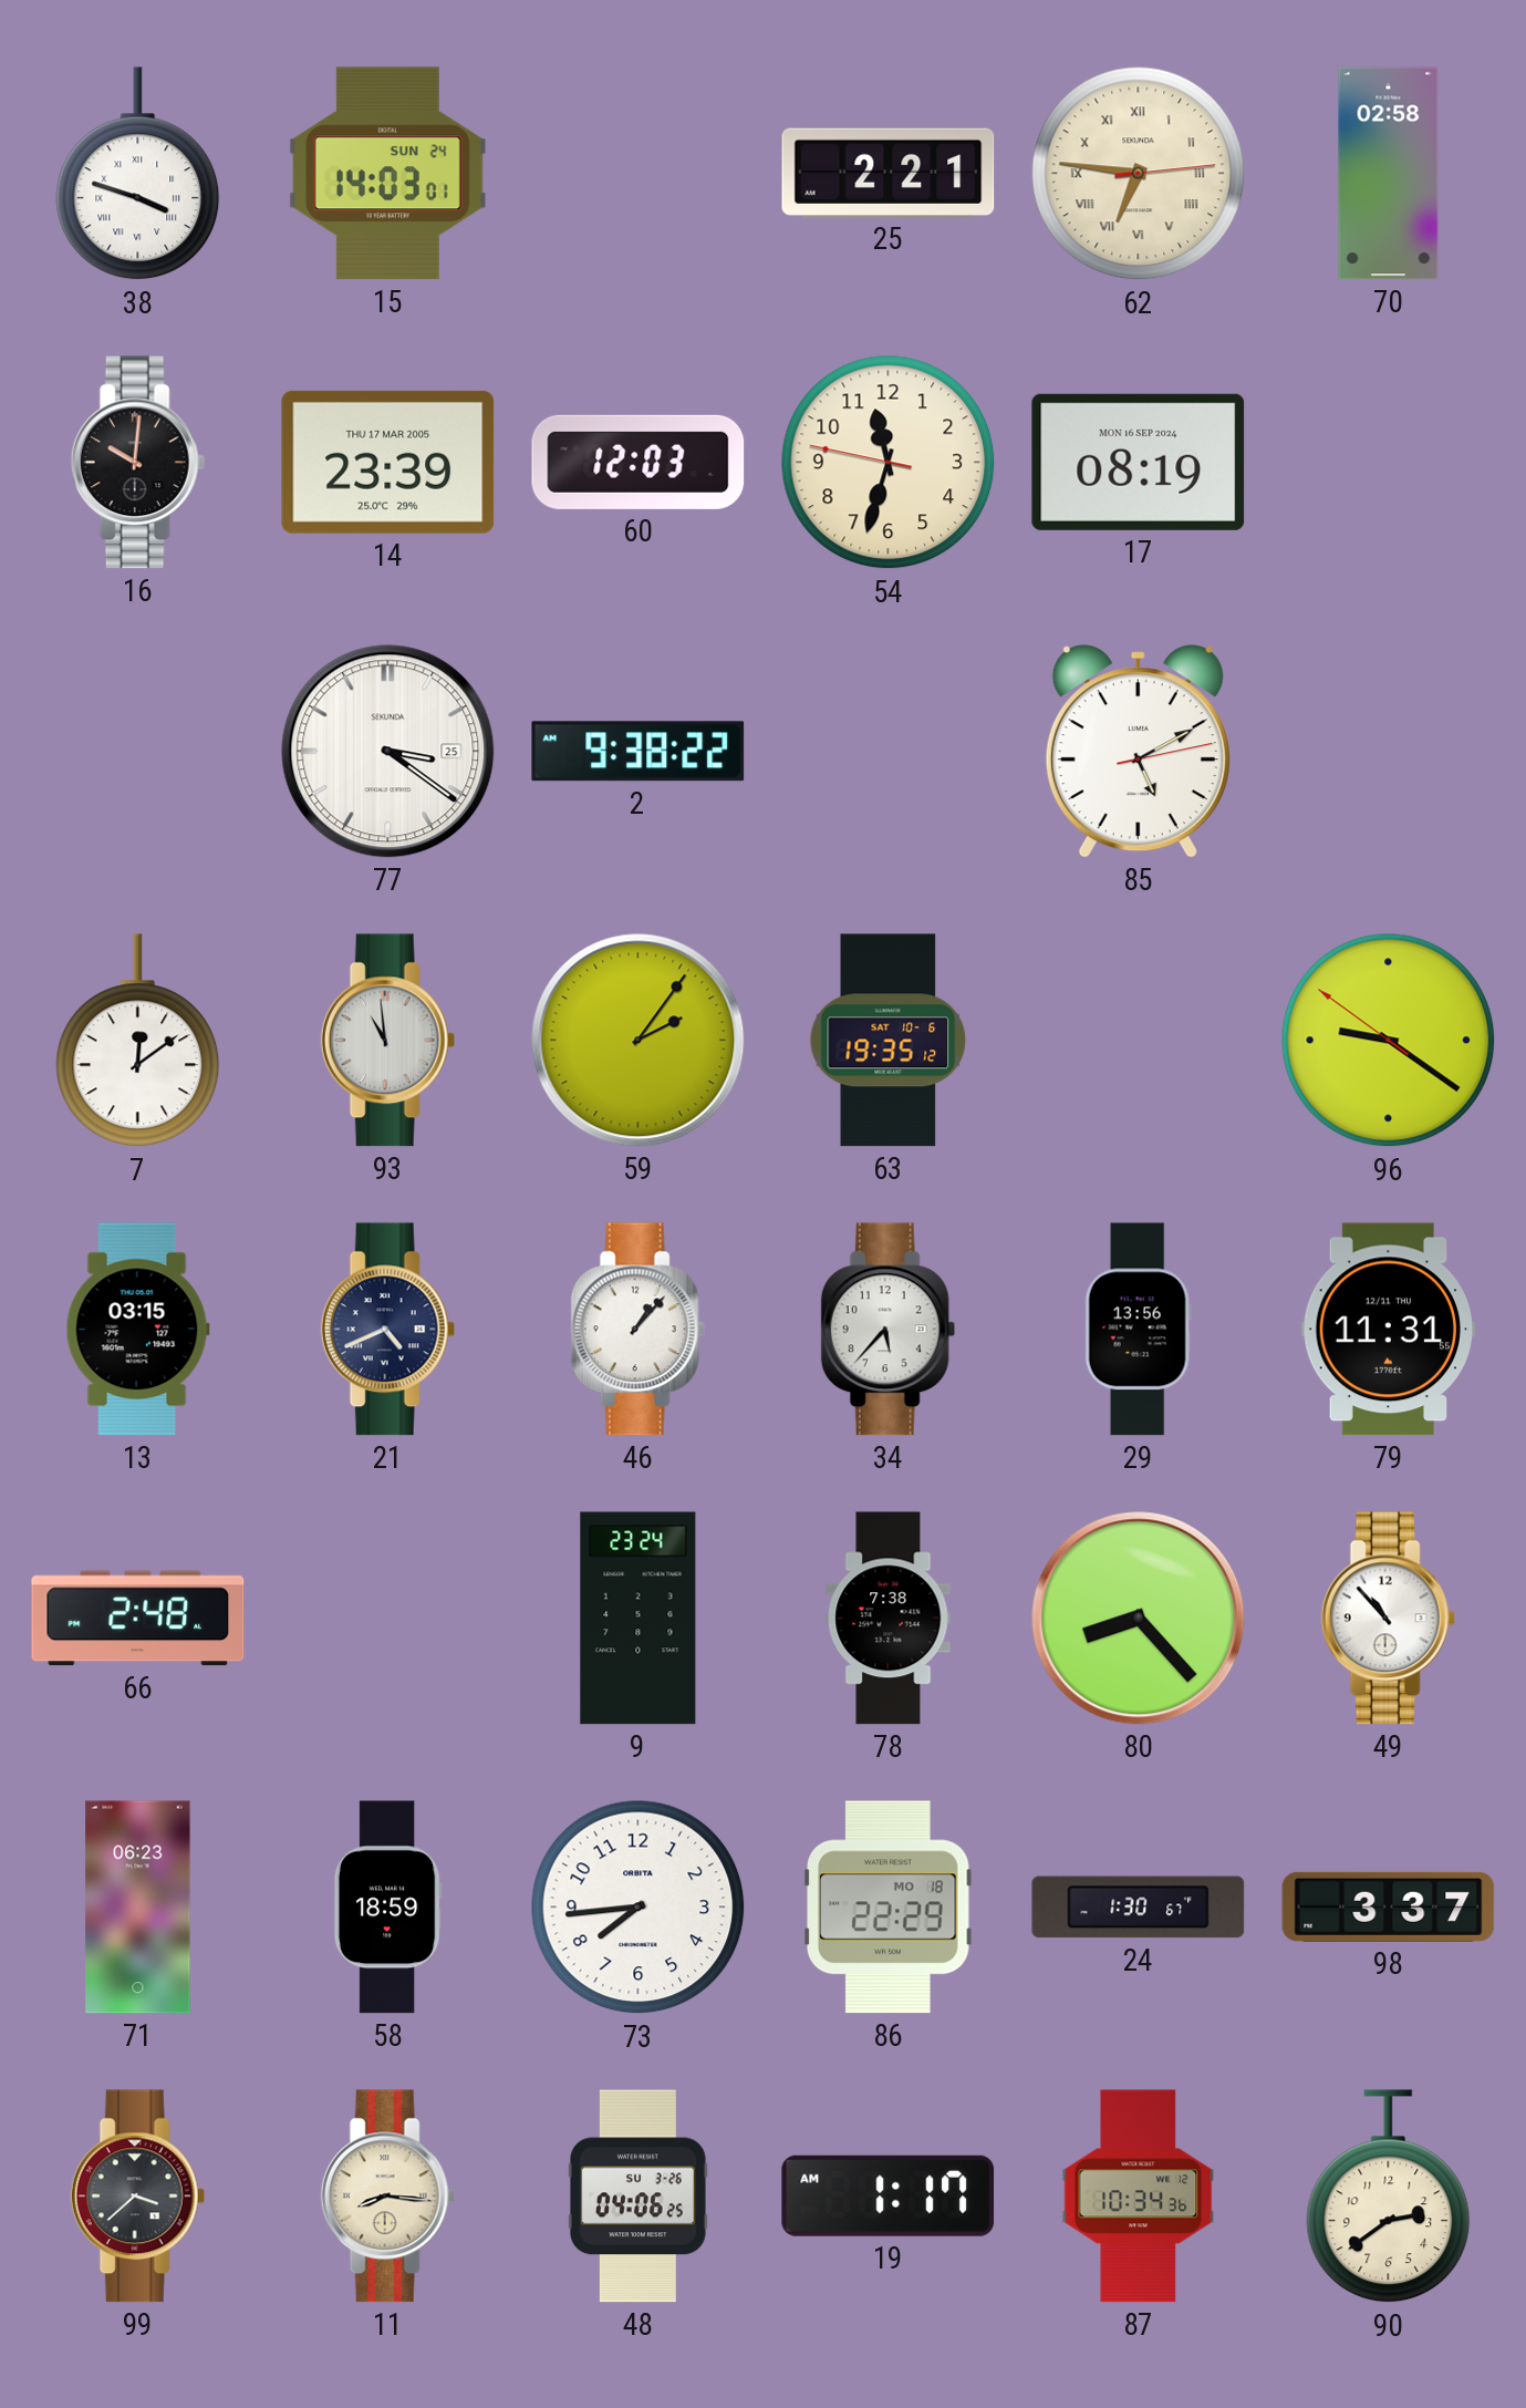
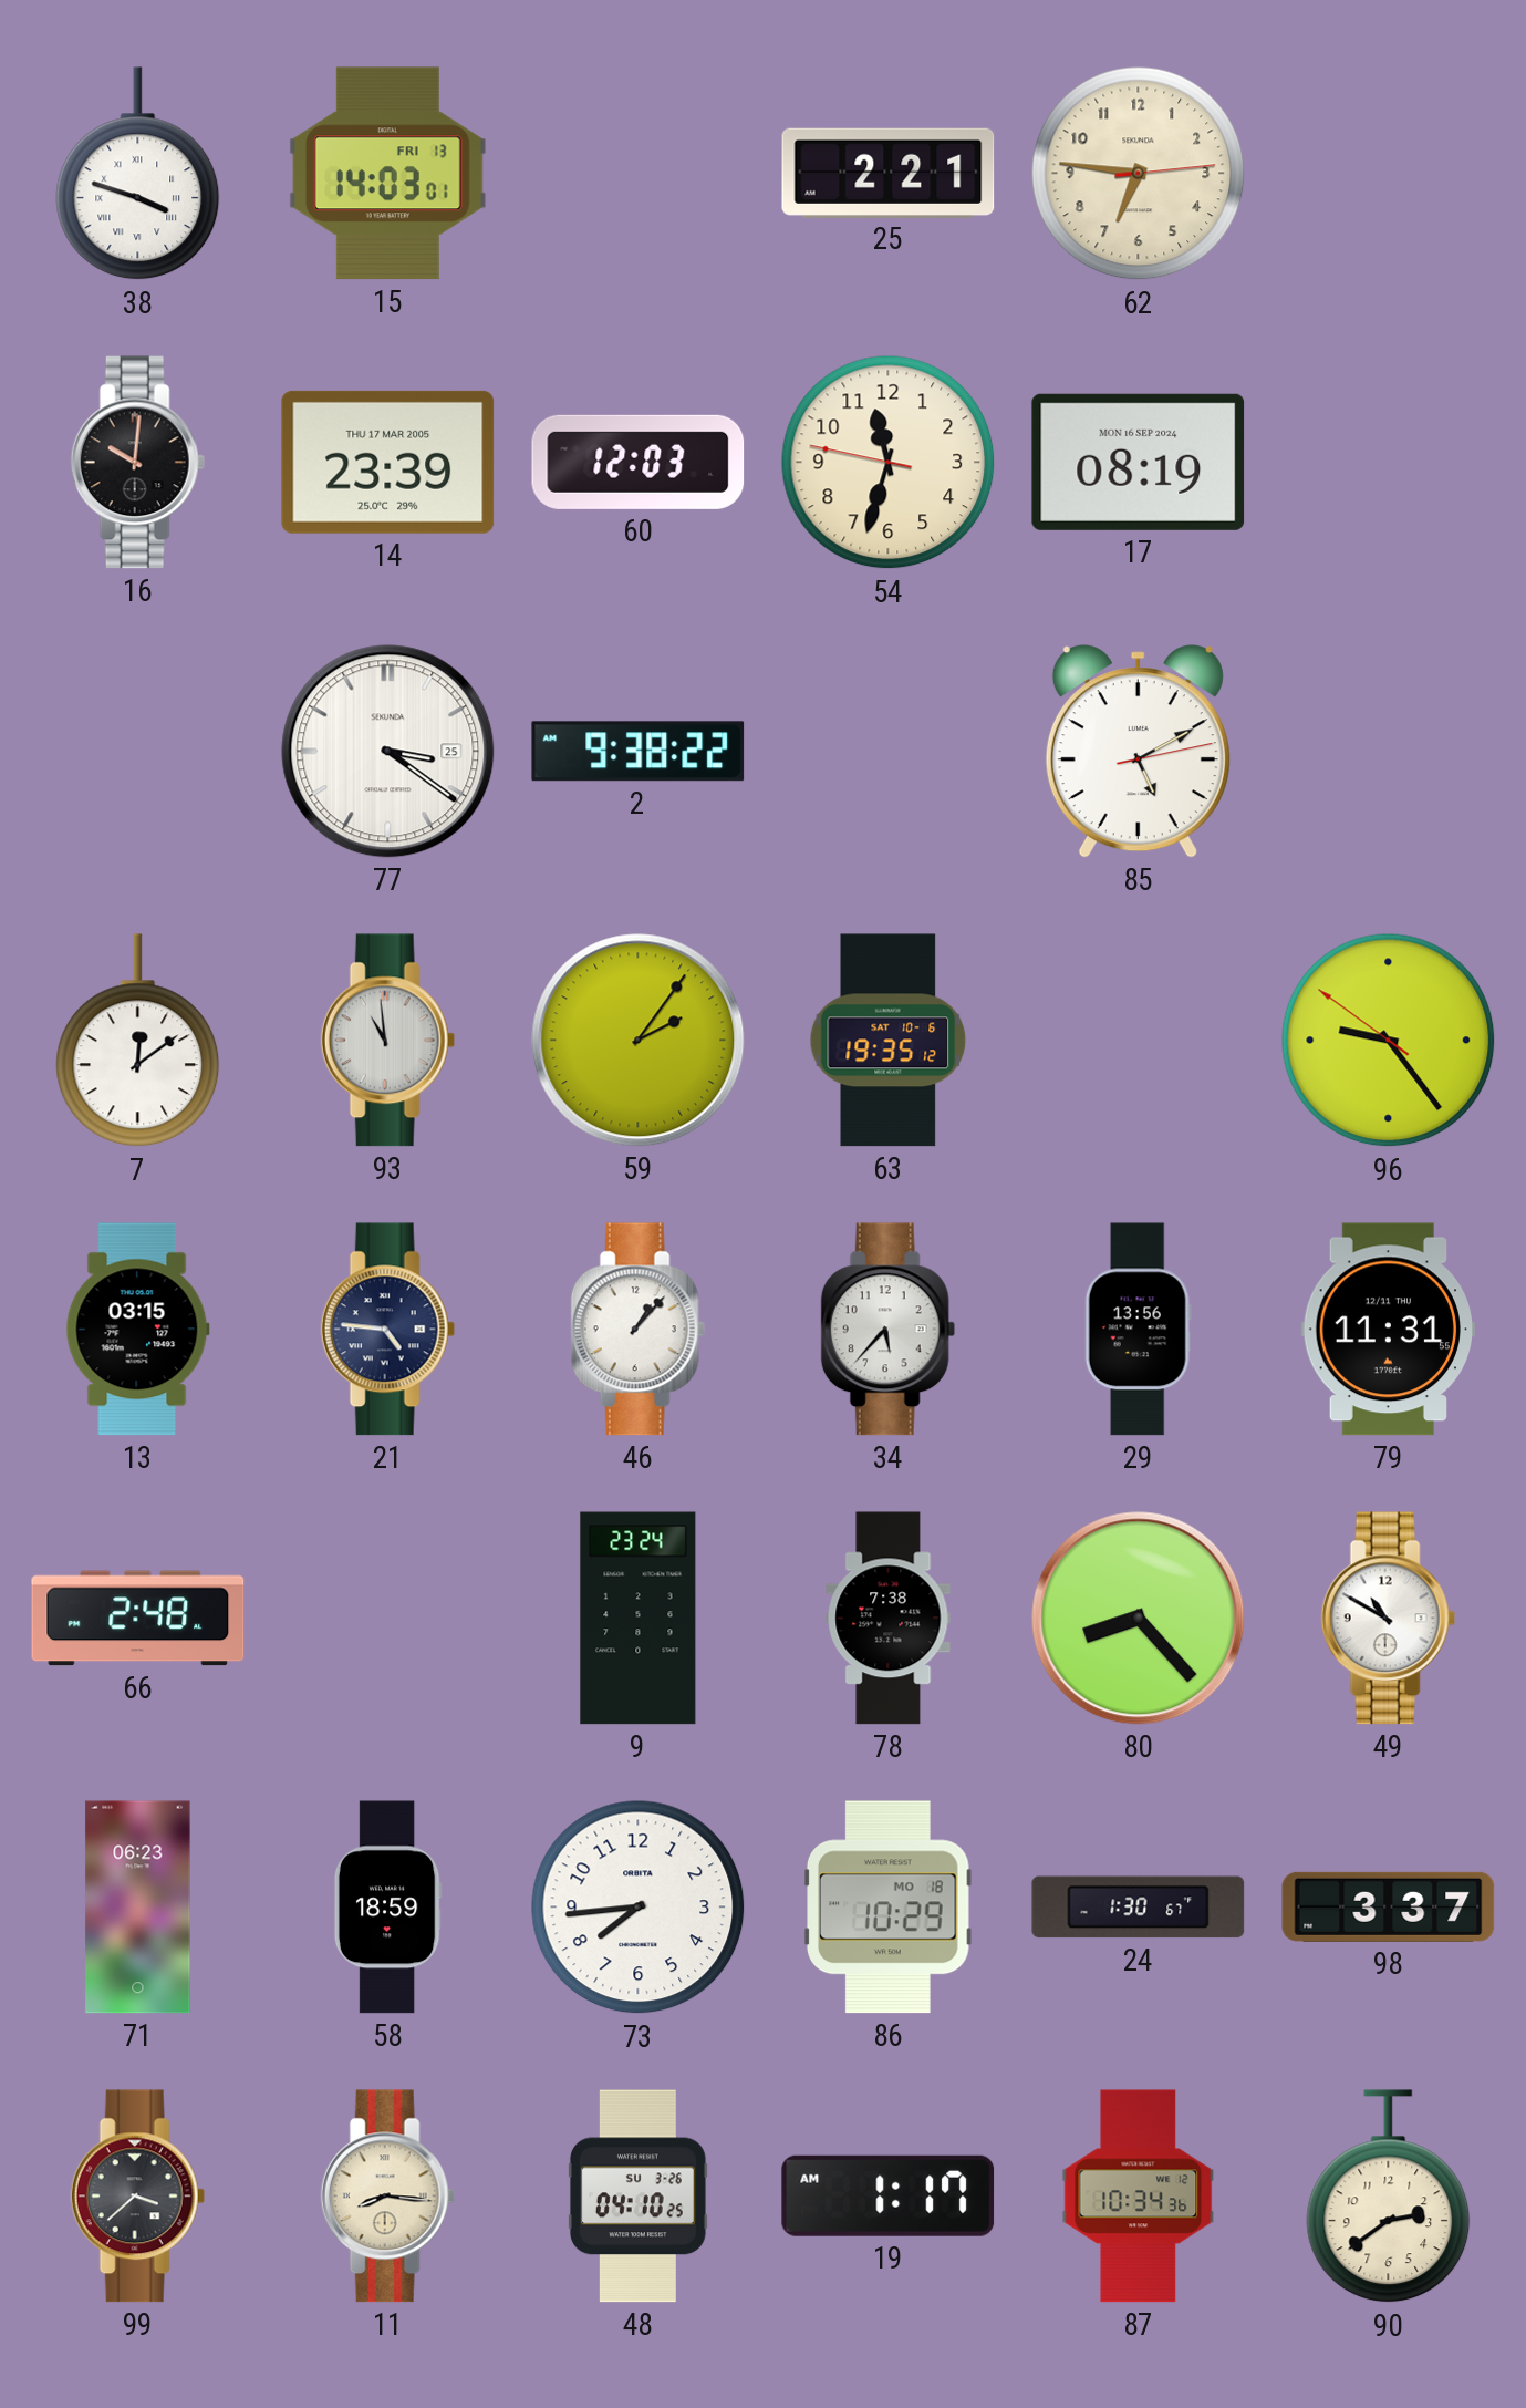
15 date: SUN 24 -> FRI 13
62 numerals: Roman -> Arabic
70: 02:58 -> none
96: 9:20 -> 9:23
21: 4:41 -> 4:46
49: 10:53 -> 10:50
86: 22:29 -> 10:29
48: 04:06 -> 04:10
